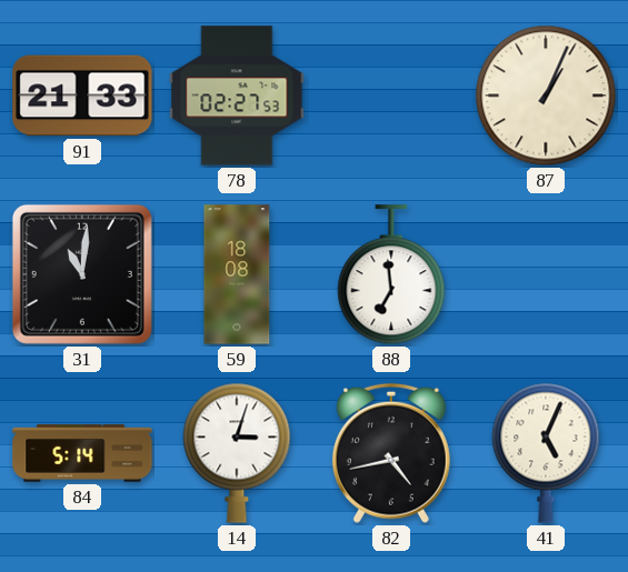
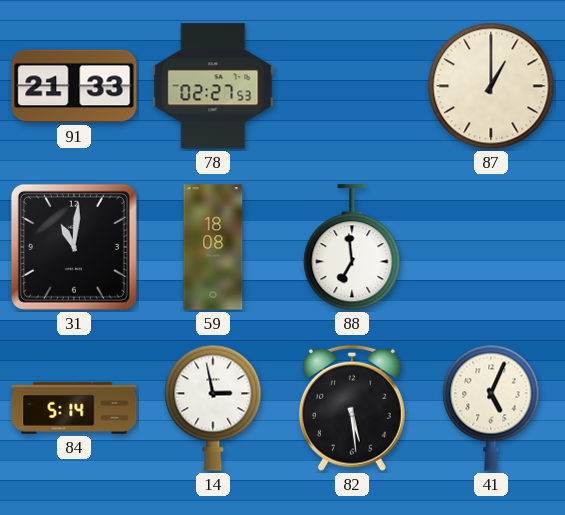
87: 1:04 -> 1:00
14: 3:03 -> 2:58
82: 4:43 -> 5:29
